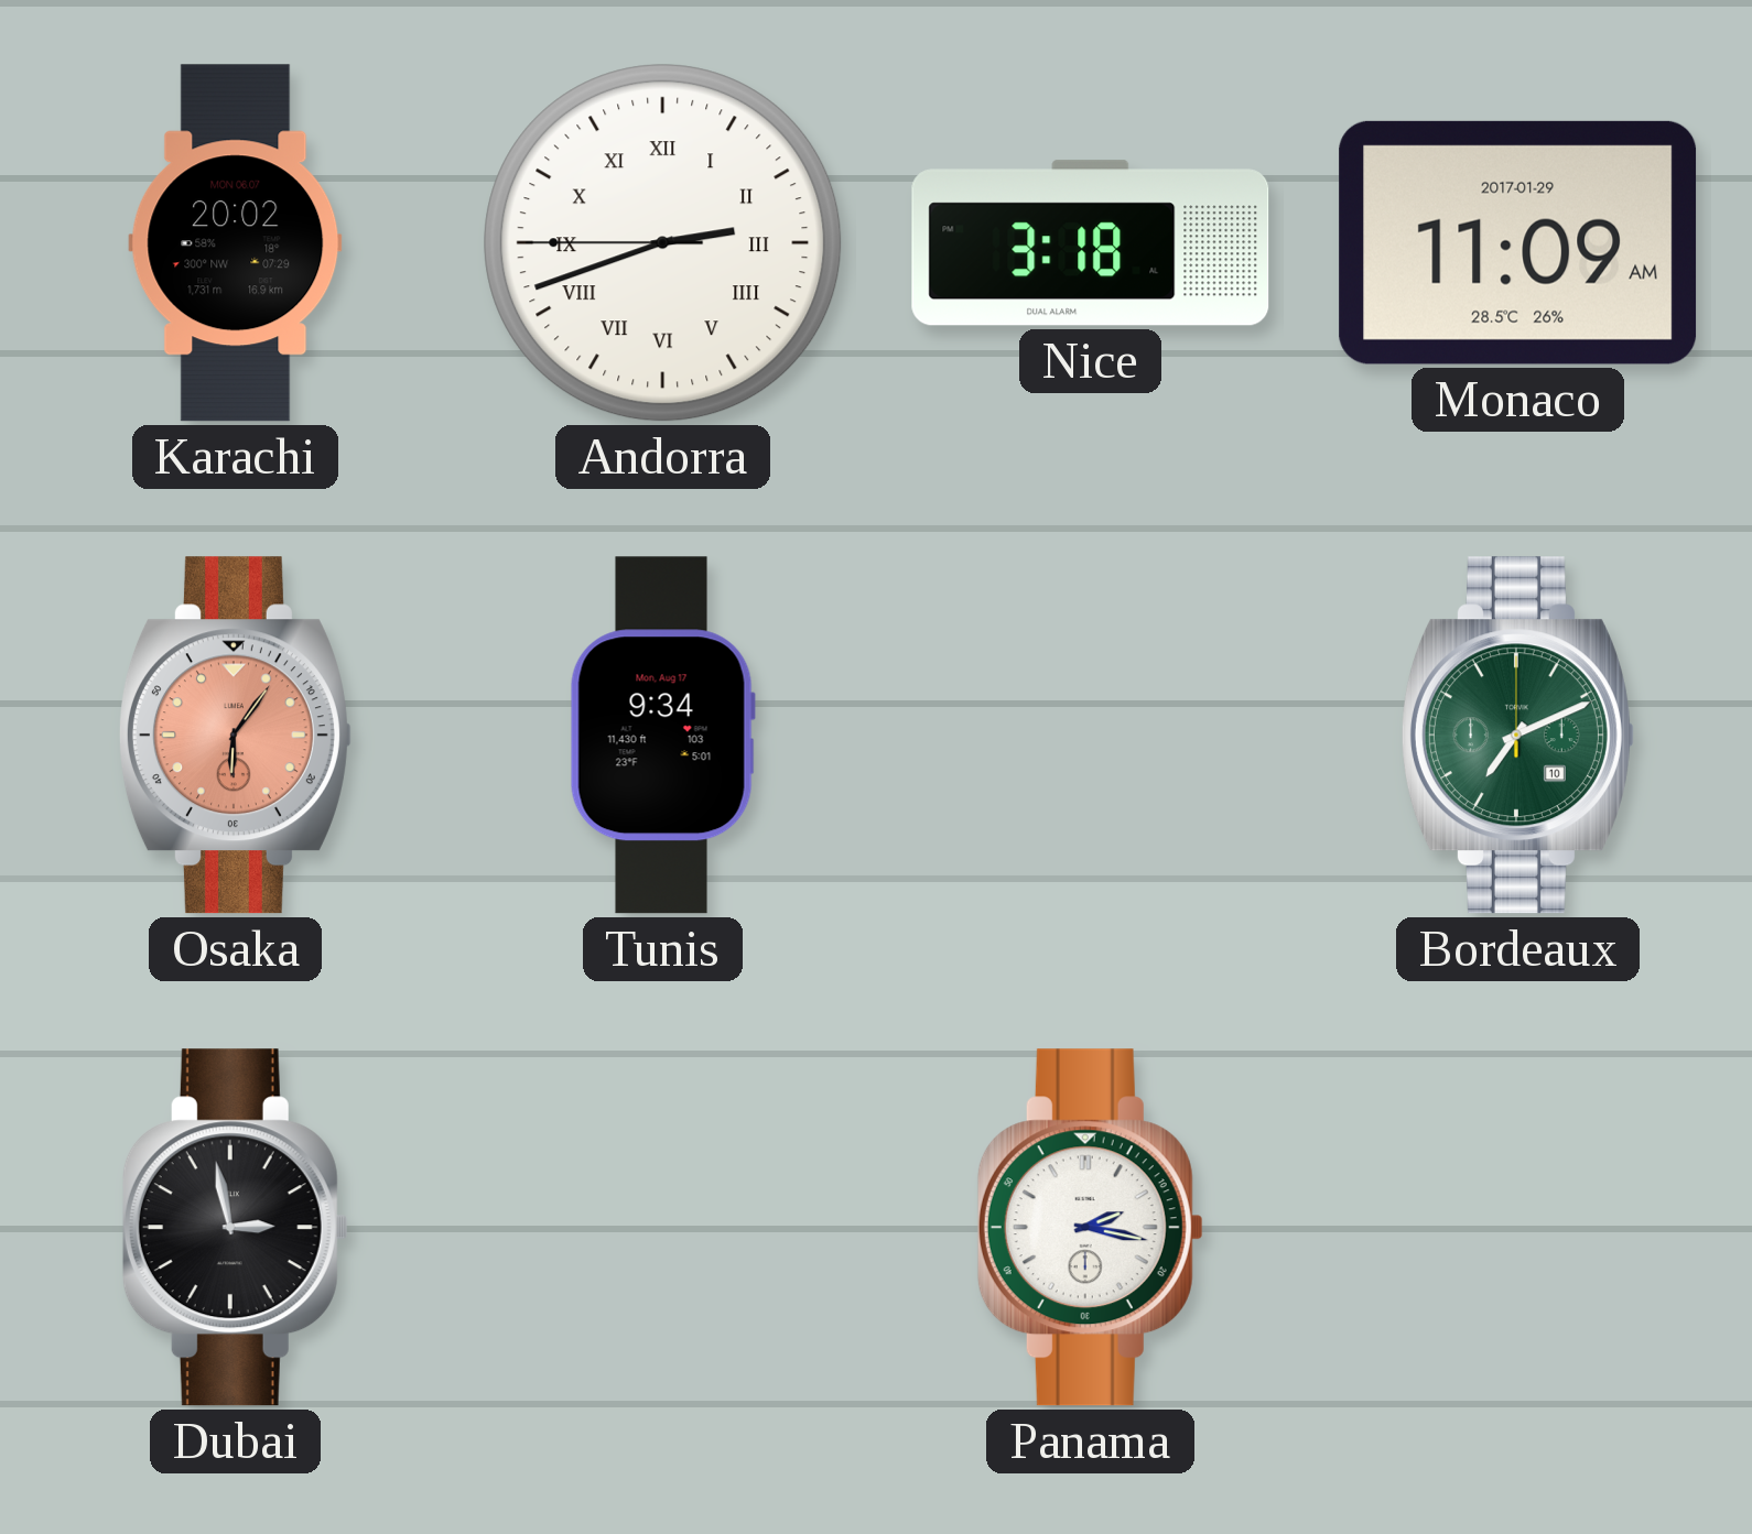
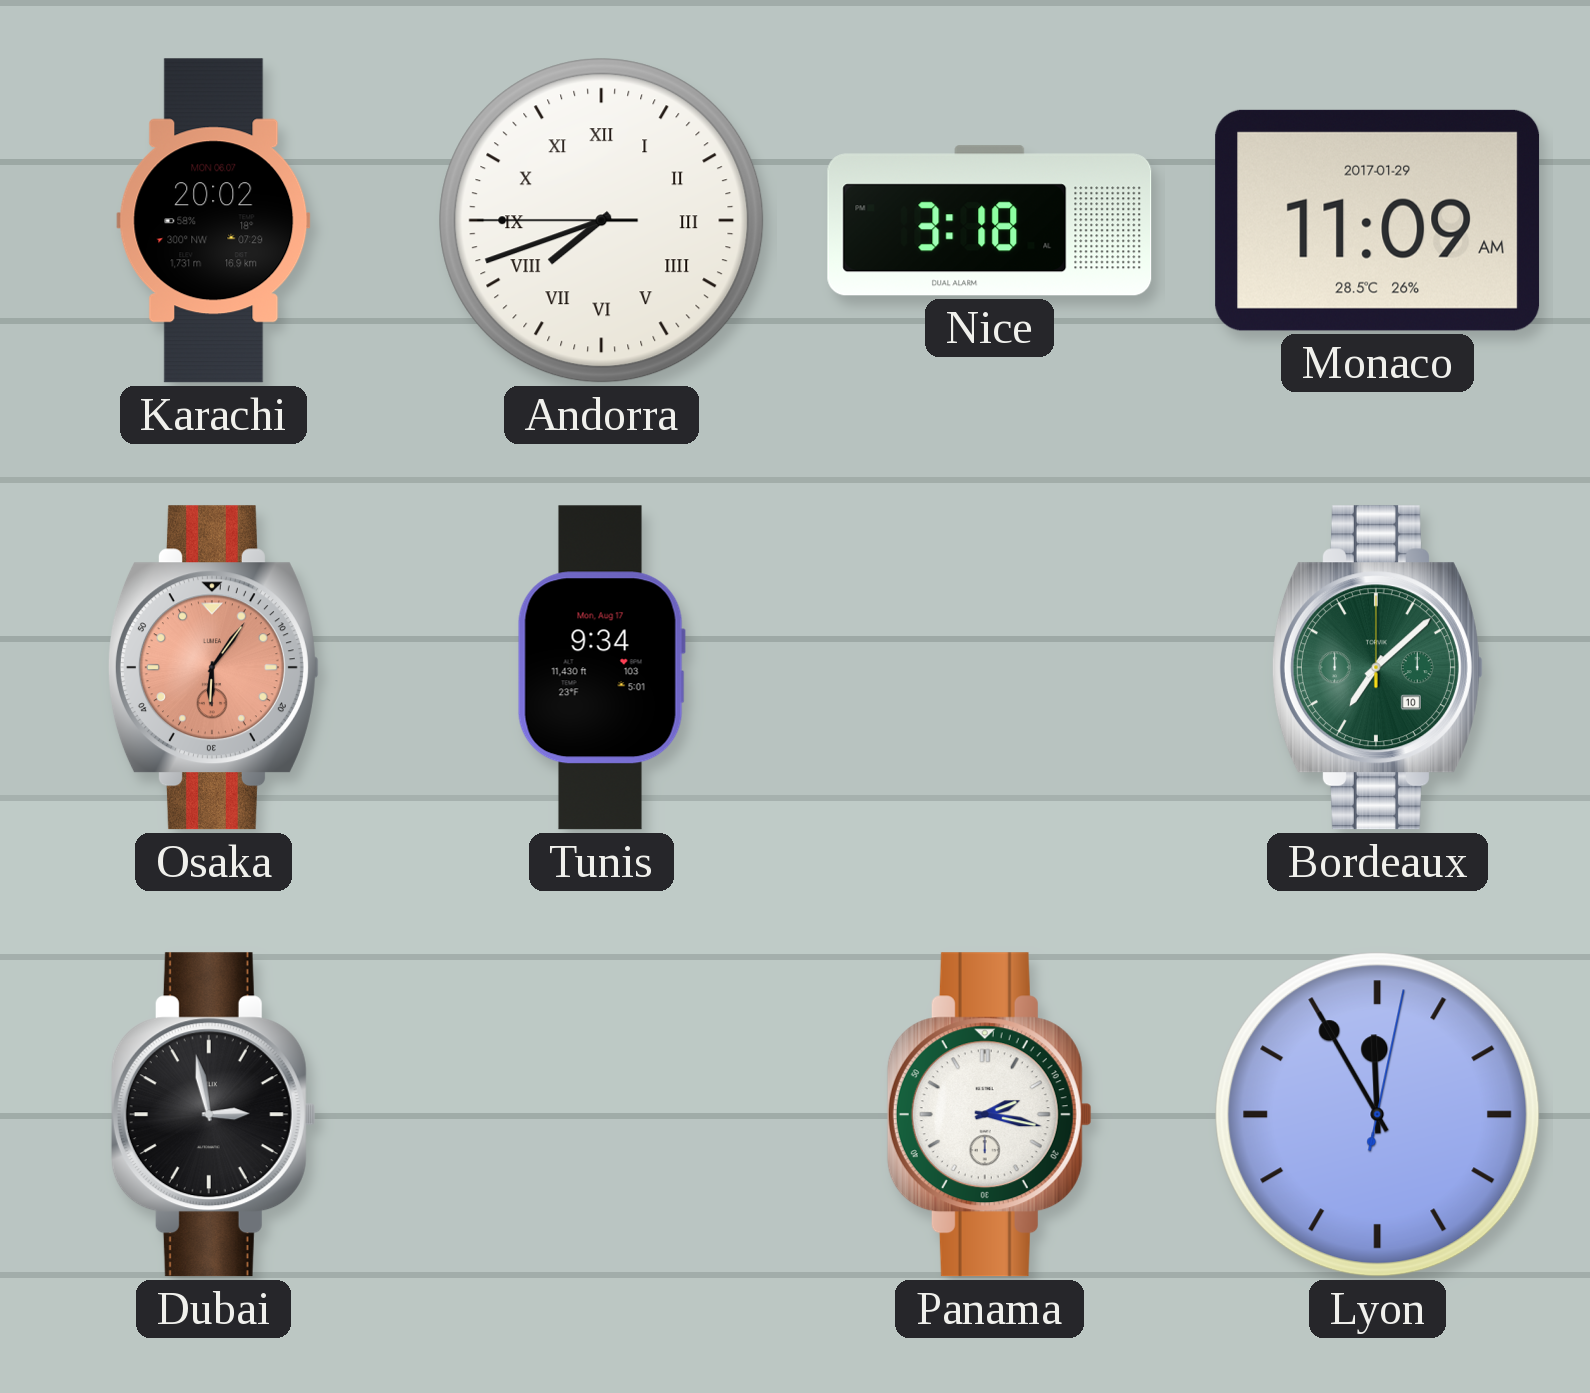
Andorra: 2:41 -> 7:41
Bordeaux: 7:11 -> 7:08
Lyon: none -> 11:55
